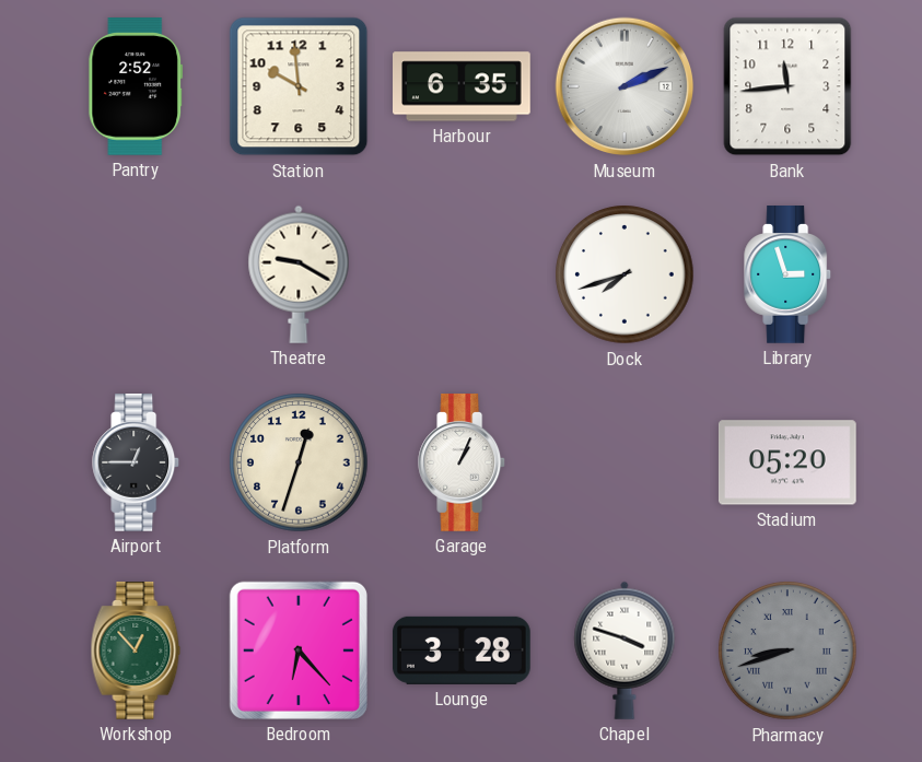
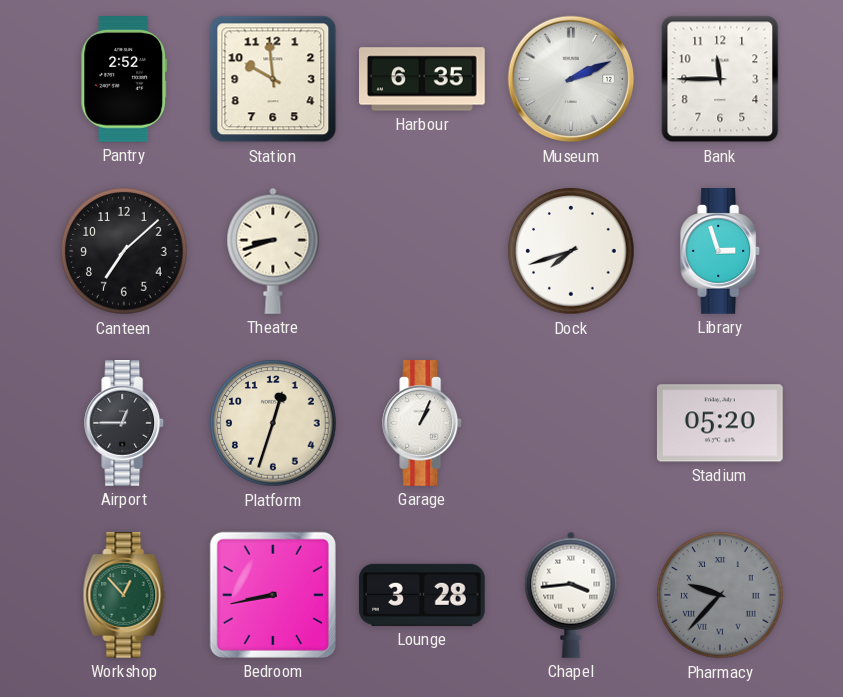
Bank: 11:44 -> 11:45
Canteen: none -> 7:08
Theatre: 9:20 -> 8:42
Bedroom: 6:23 -> 8:43
Chapel: 3:48 -> 3:44
Pharmacy: 8:42 -> 9:37
